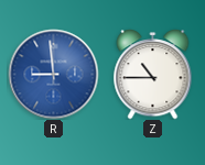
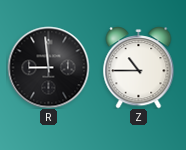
R dial: blue -> black
